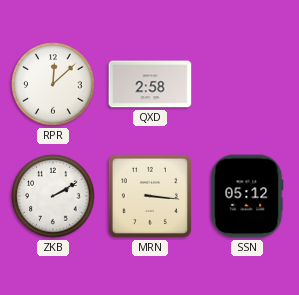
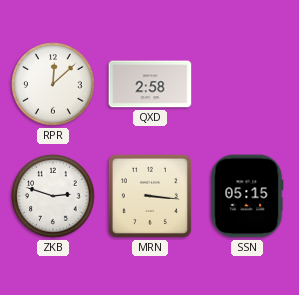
ZKB: 2:10 -> 2:48
SSN: 05:12 -> 05:15
